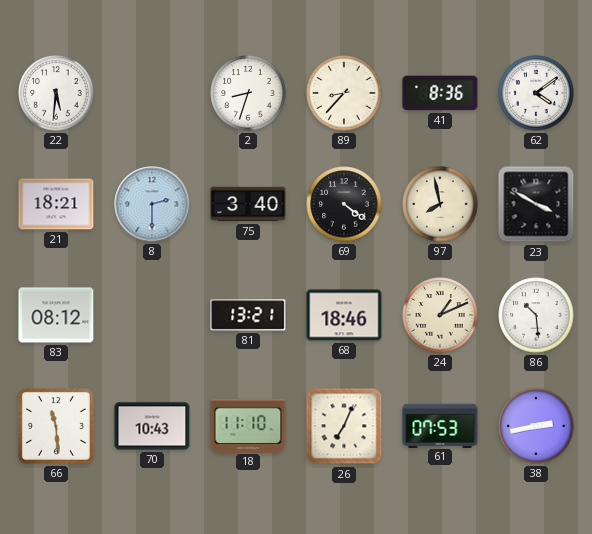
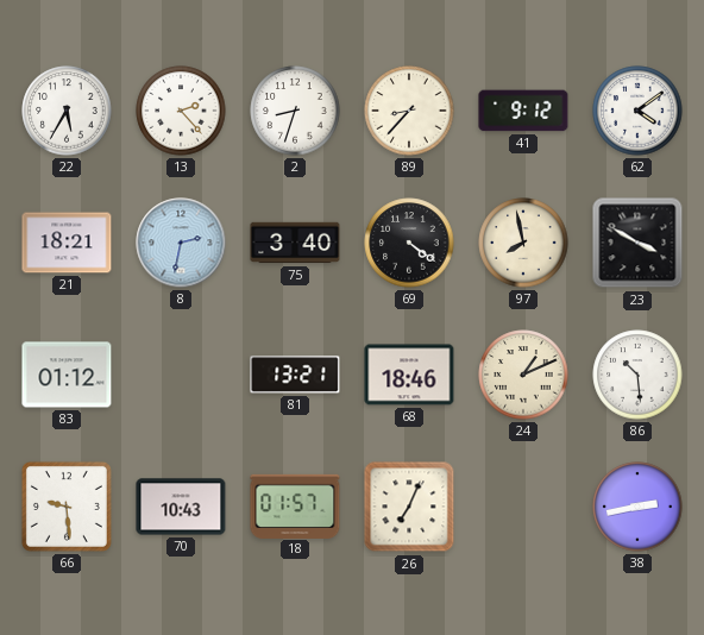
22: 5:31 -> 5:35
13: none -> 2:23
41: 8:36 -> 9:12
8: 2:30 -> 2:32
83: 08:12 -> 01:12
66: 11:29 -> 9:29
18: 11:10 -> 01:57
61: 07:53 -> none
